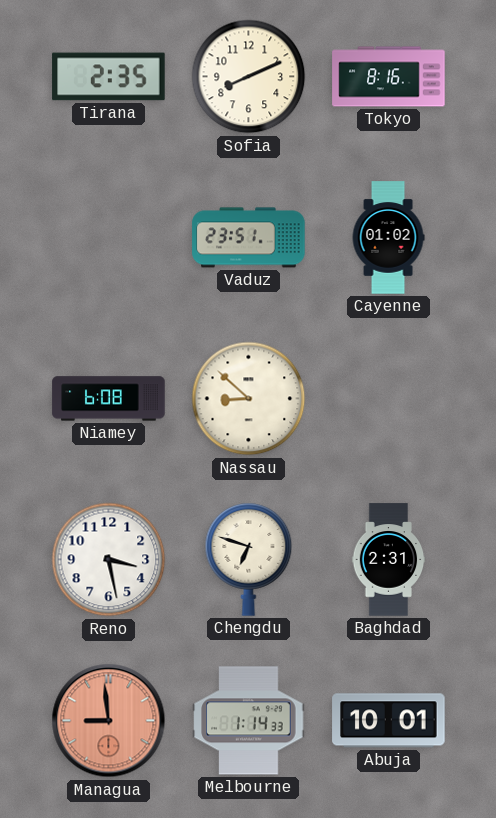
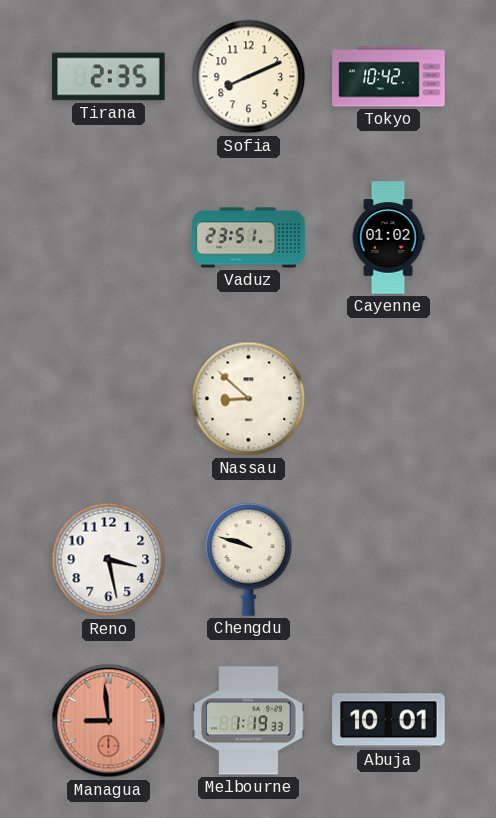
Tokyo: 8:16 -> 10:42
Niamey: 6:08 -> none
Chengdu: 6:48 -> 9:48
Baghdad: 2:31 -> none
Melbourne: 1:14 -> 1:19
